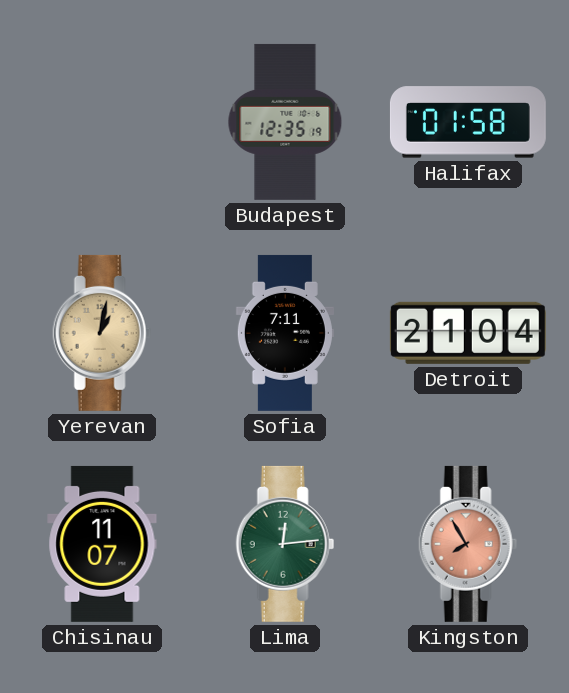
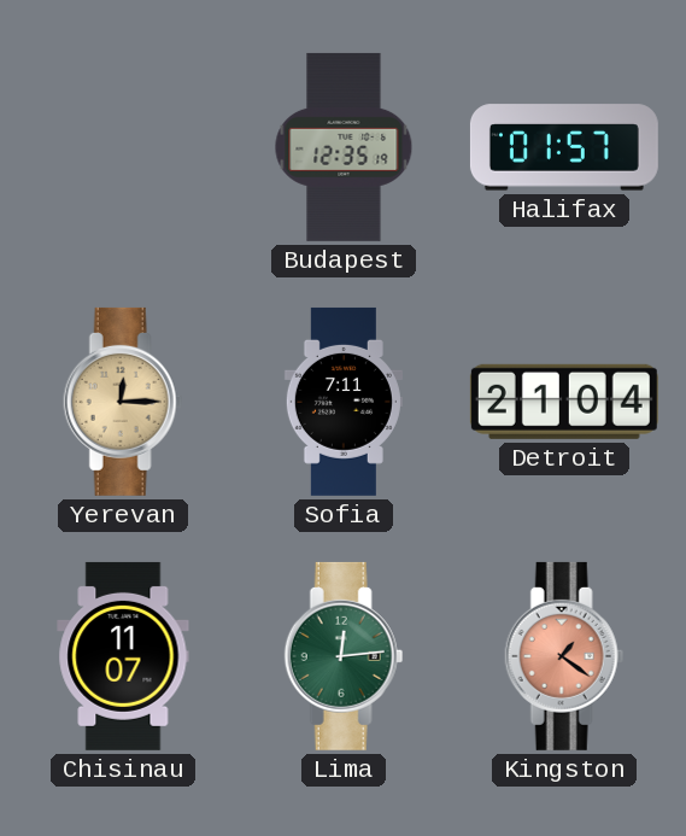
Halifax: 01:58 -> 01:57
Yerevan: 1:02 -> 12:15
Kingston: 7:55 -> 1:21
